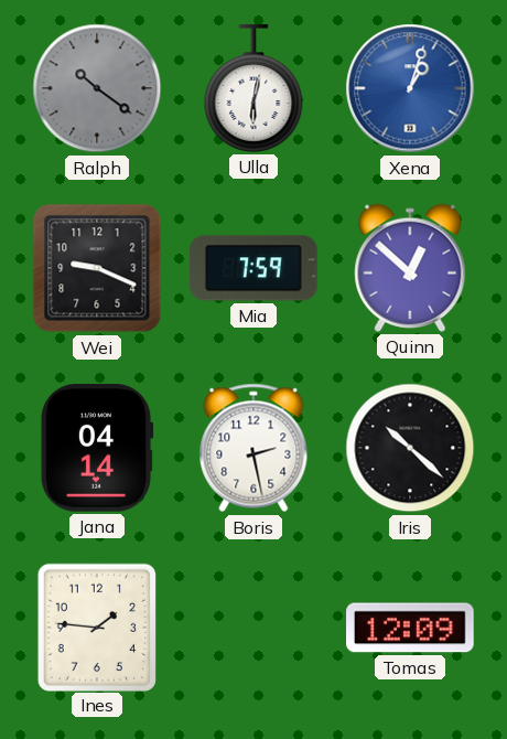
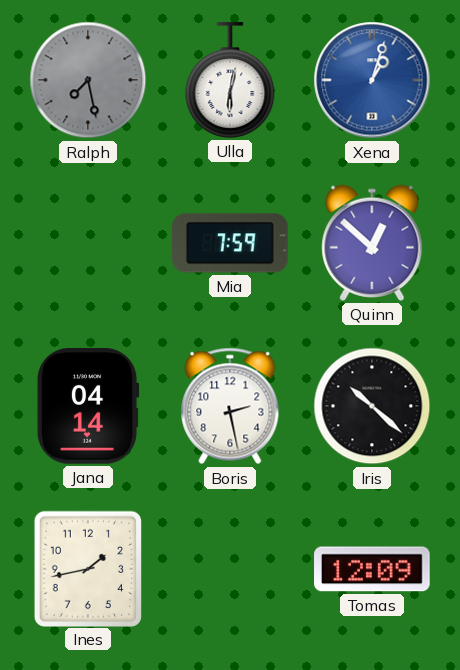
Ralph: 10:21 -> 7:28
Wei: 9:19 -> none
Ines: 1:46 -> 1:43
